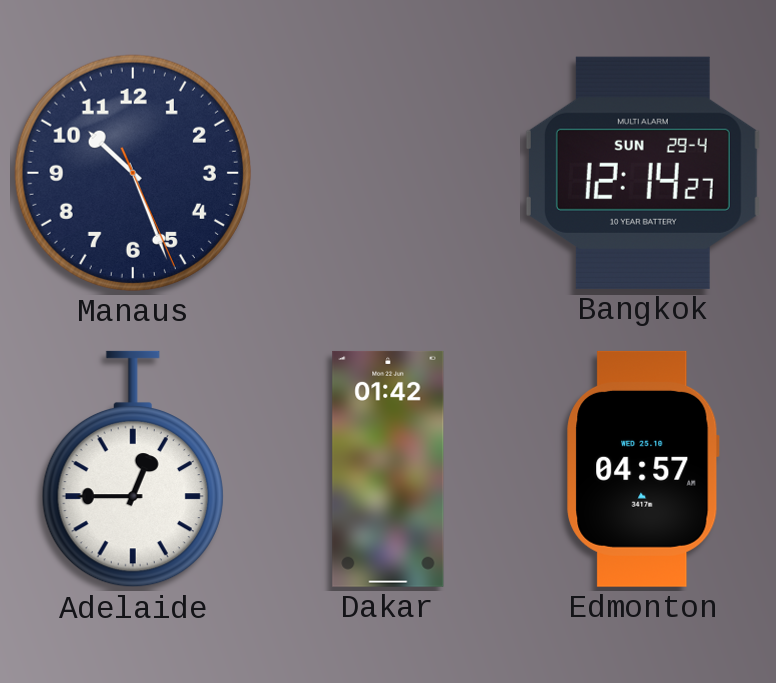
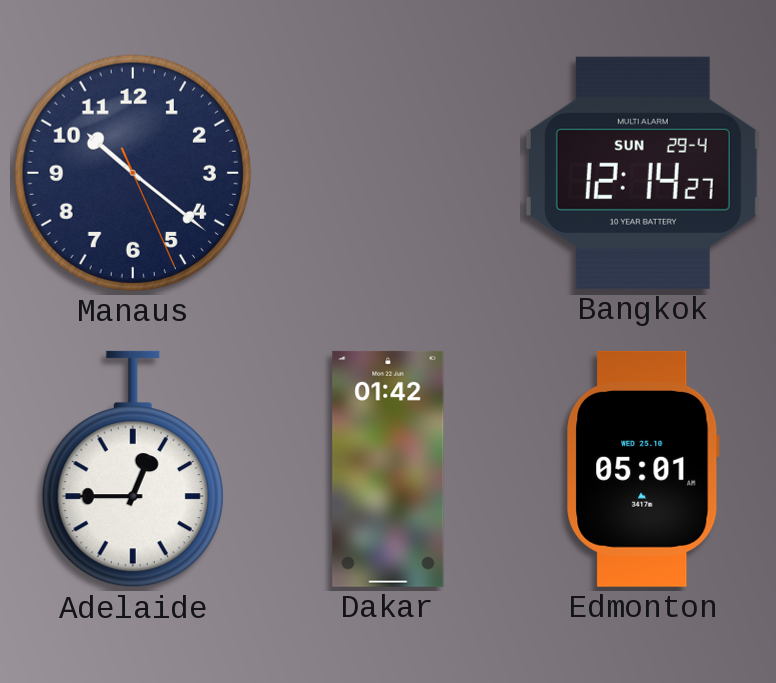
Manaus: 10:26 -> 10:21
Edmonton: 04:57 -> 05:01
